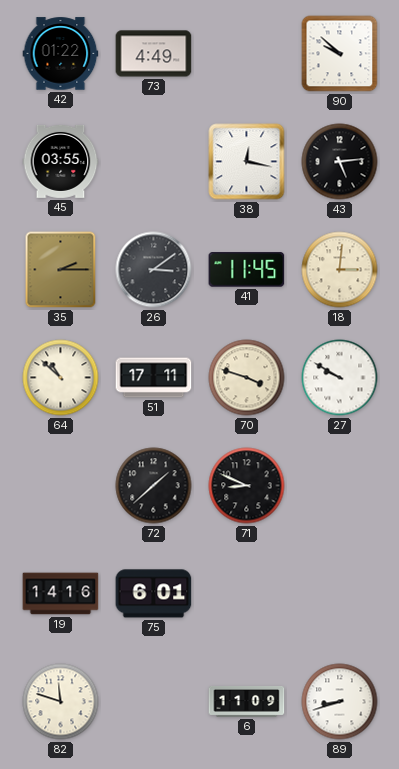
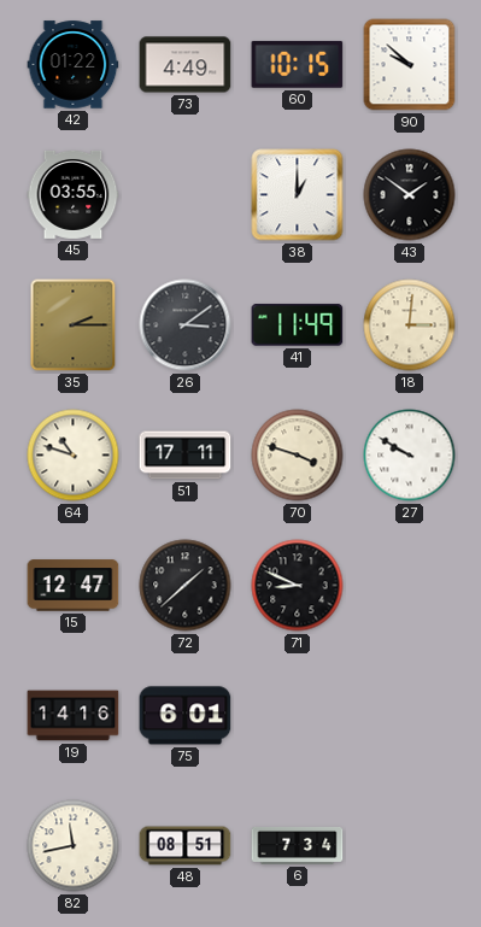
60: none -> 10:15
38: 12:17 -> 1:00
43: 5:14 -> 1:51
41: 11:45 -> 11:49
64: 10:52 -> 10:48
15: none -> 12:47
82: 11:48 -> 11:43
48: none -> 08:51
6: 11:09 -> 7:34
89: 8:42 -> none
